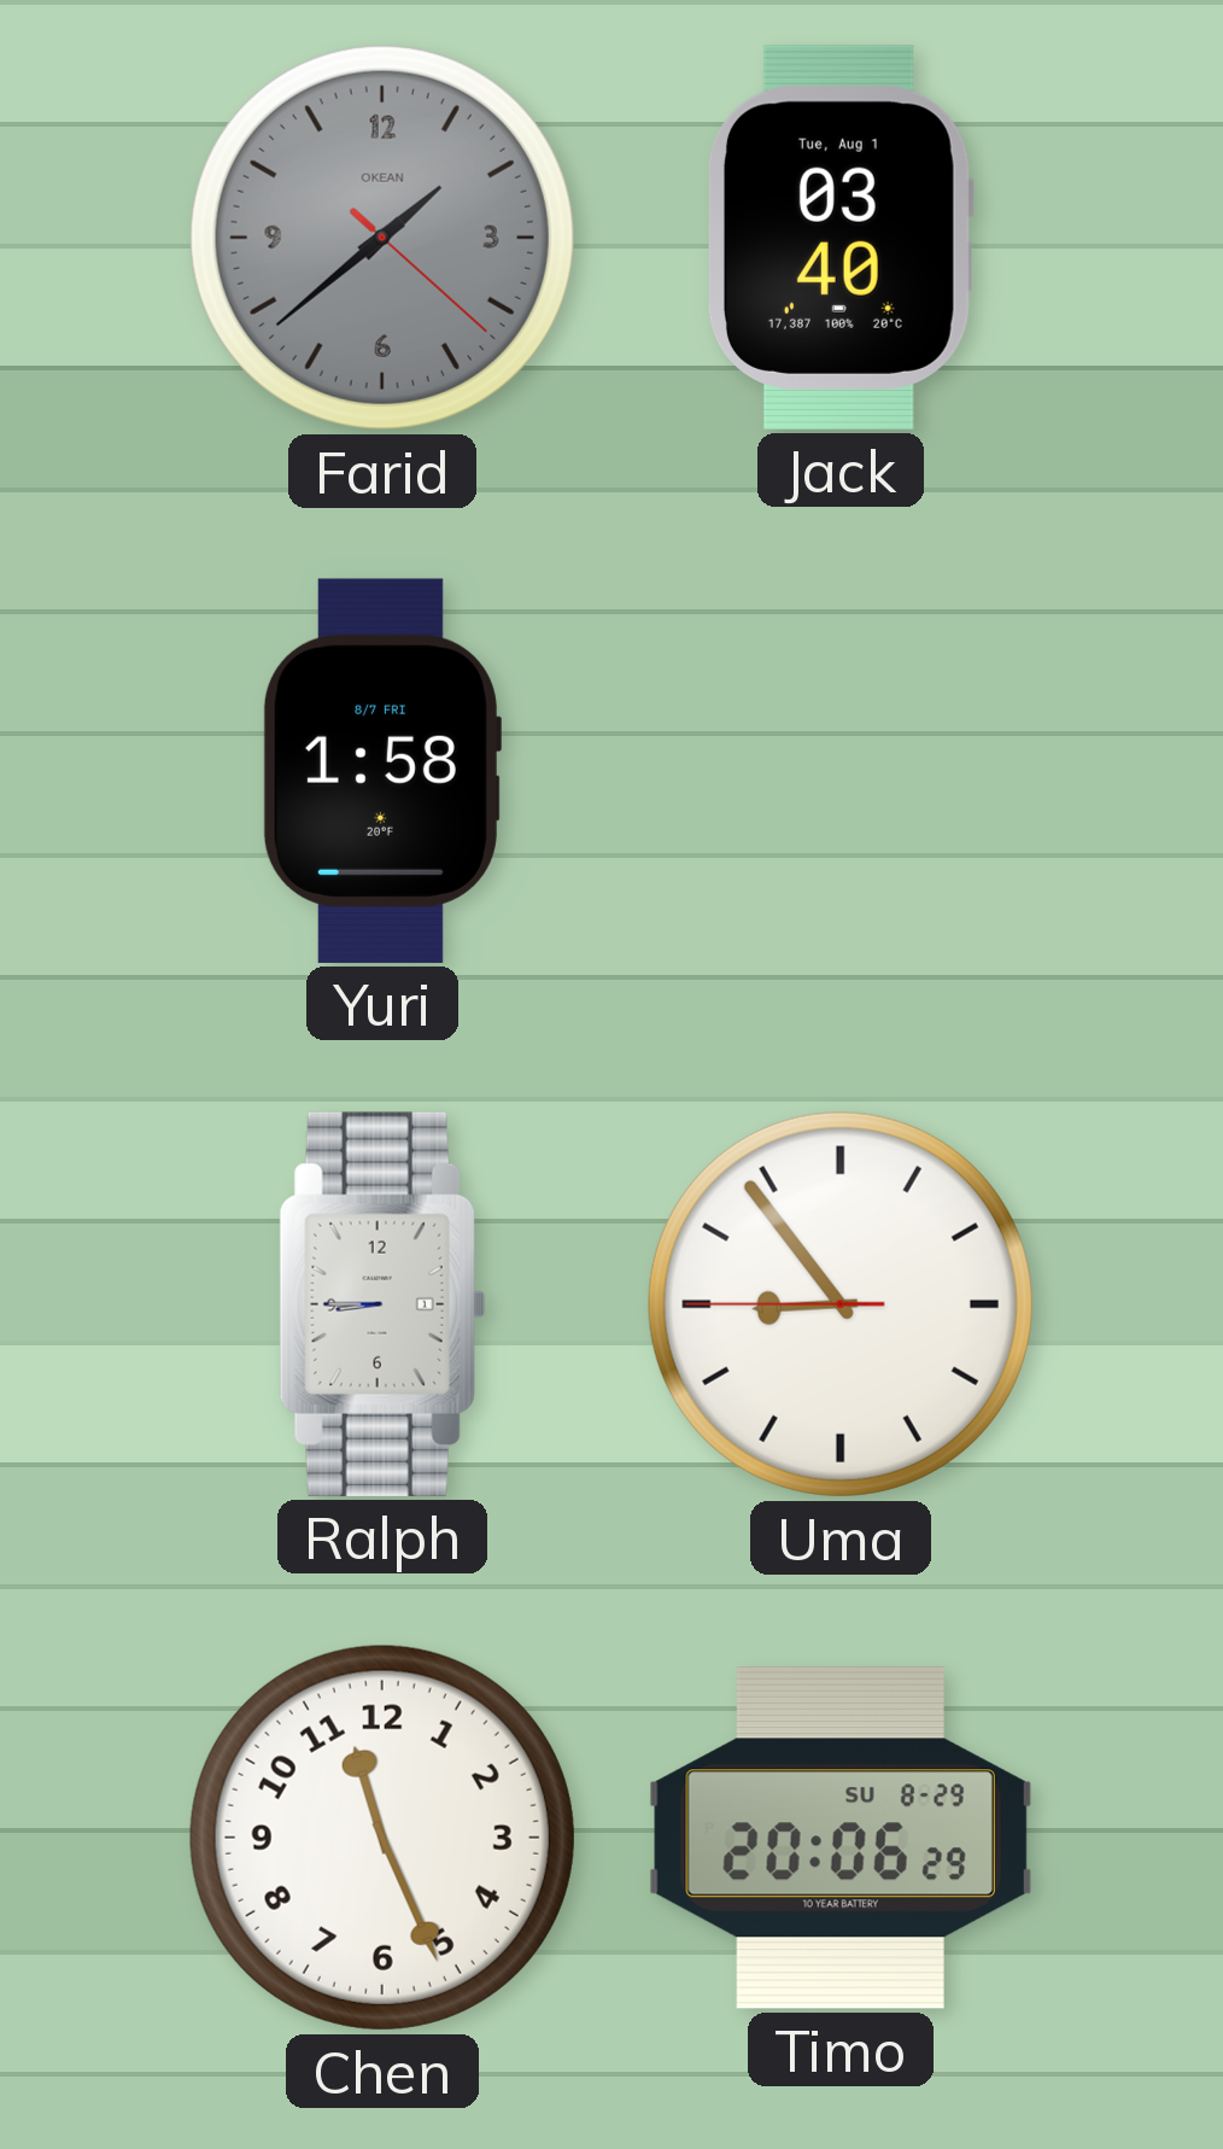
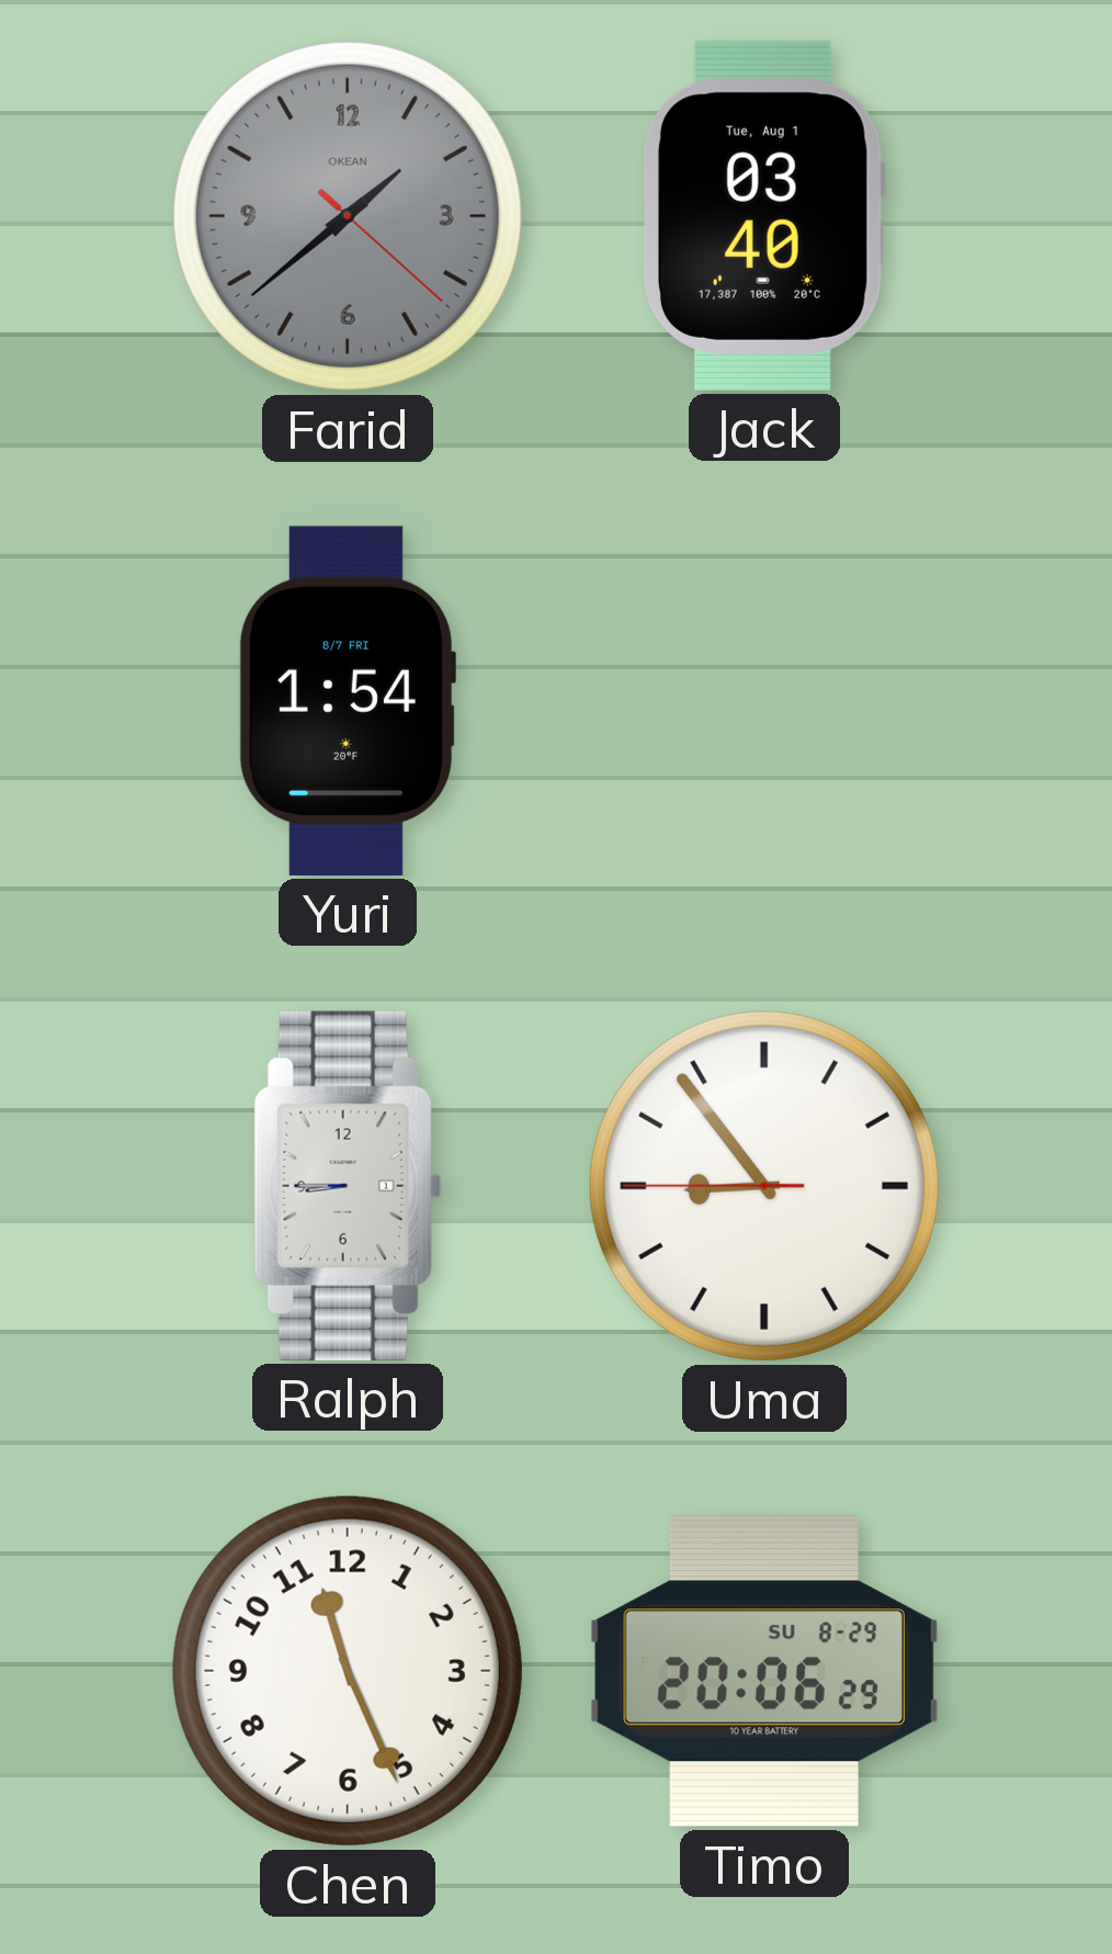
Yuri: 1:58 -> 1:54
